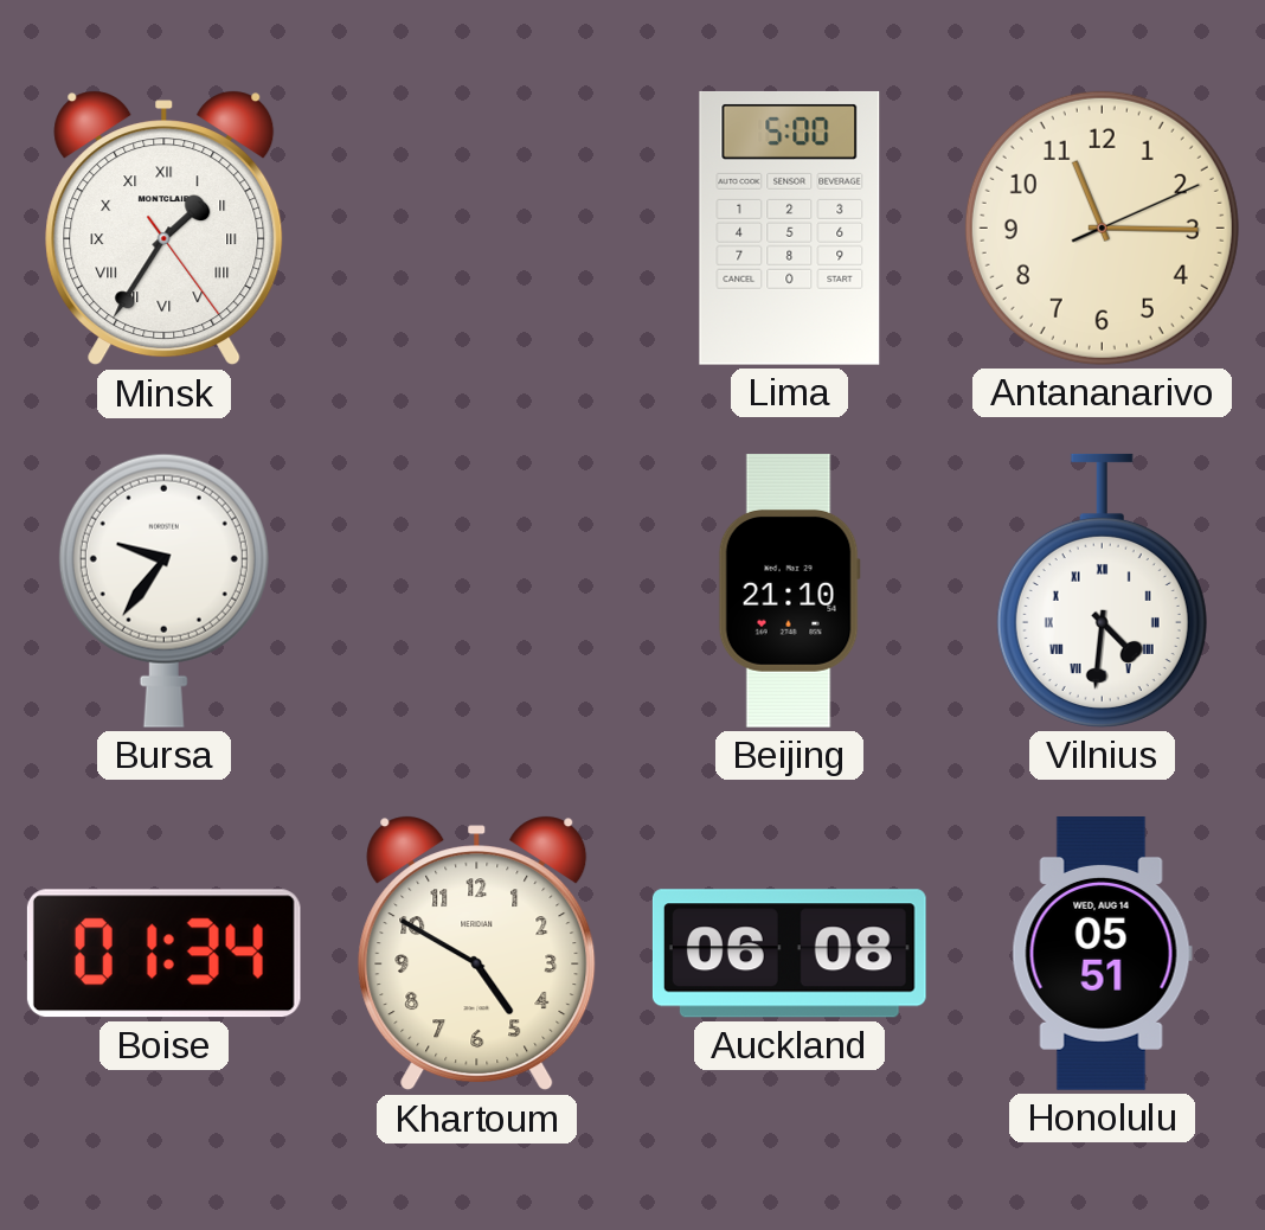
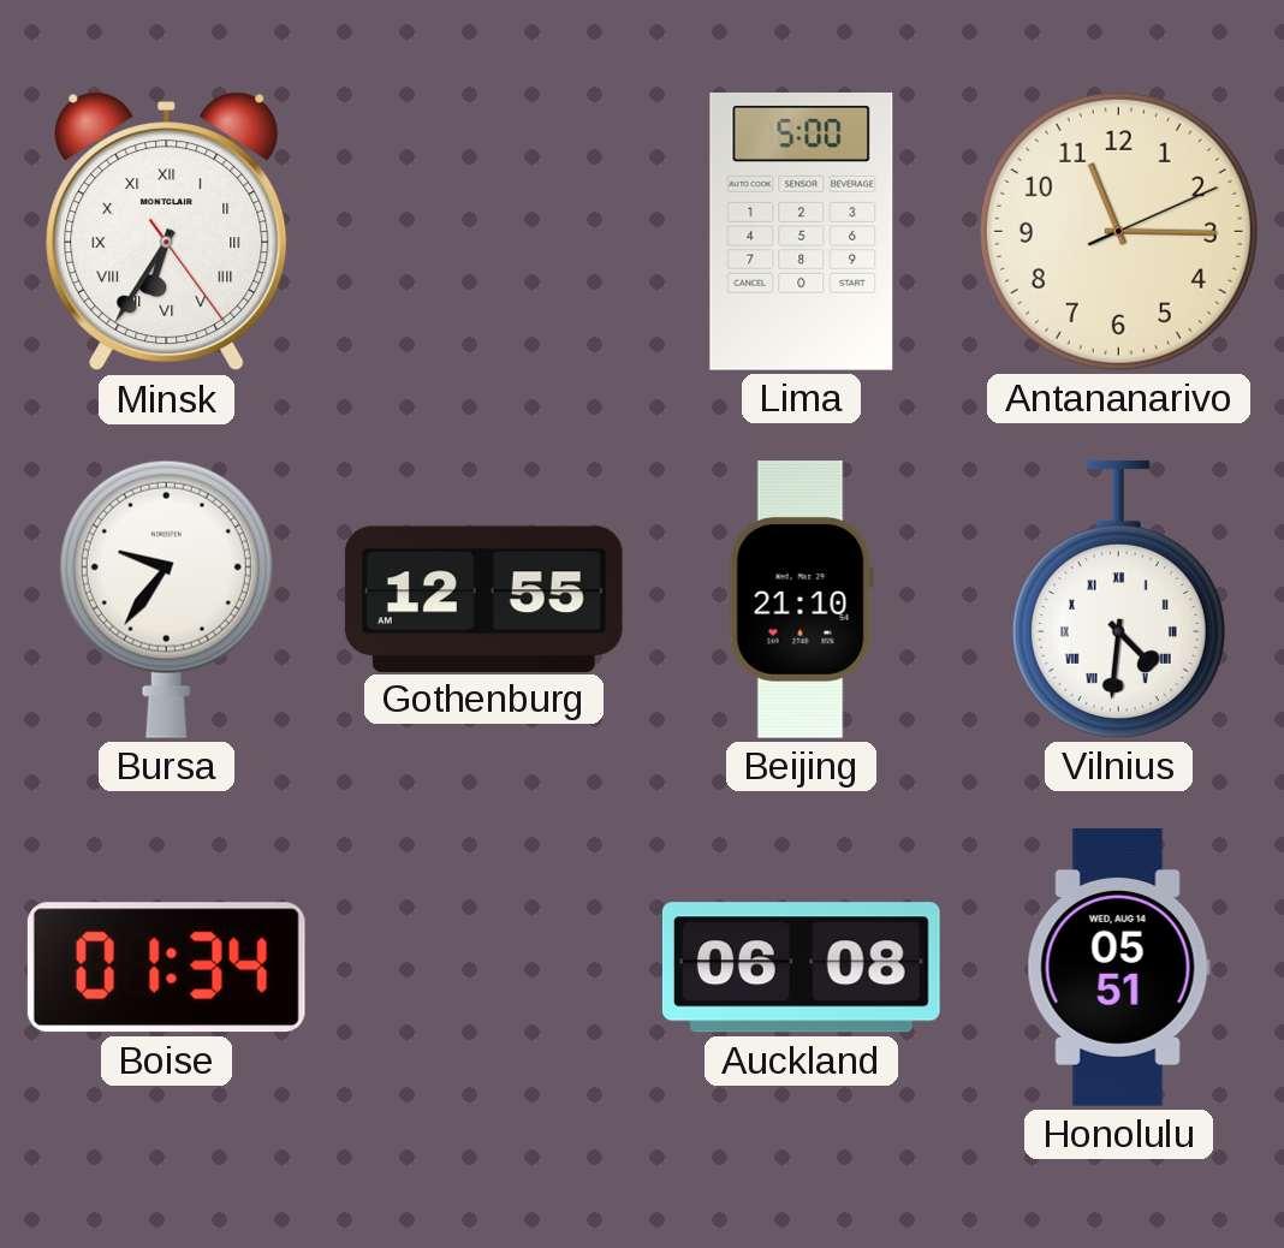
Minsk: 1:35 -> 6:35
Gothenburg: none -> 12:55
Khartoum: 4:50 -> none
